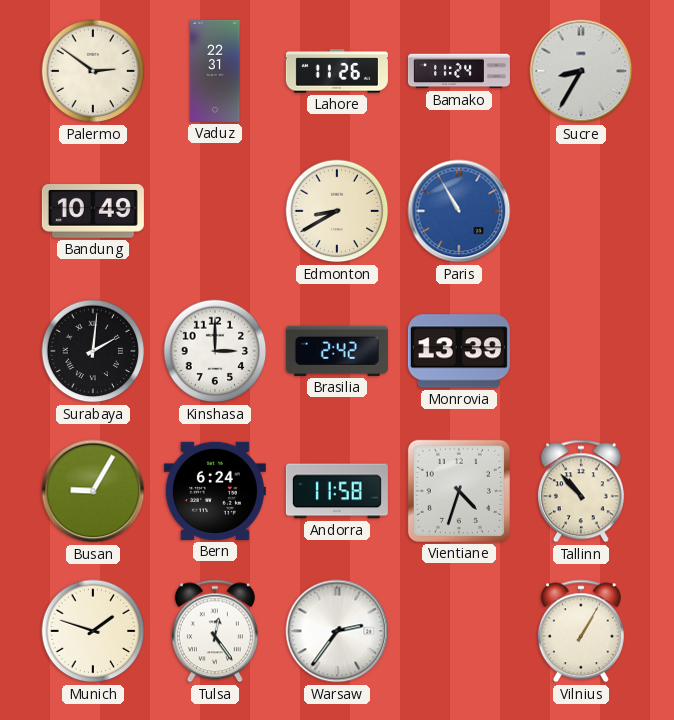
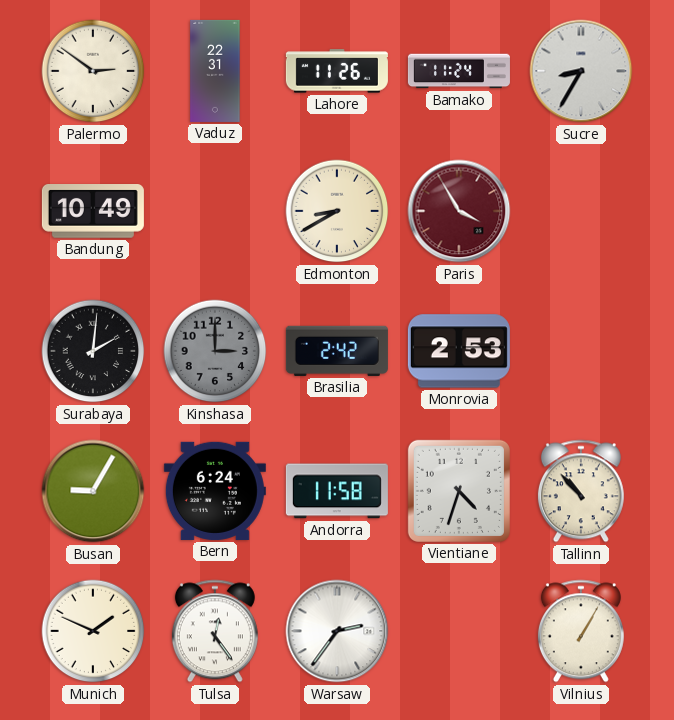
Paris: 10:55 -> 3:55
Paris dial: blue -> burgundy
Kinshasa dial: white -> grey
Monrovia: 13:39 -> 2:53
Munich: 1:48 -> 1:49
